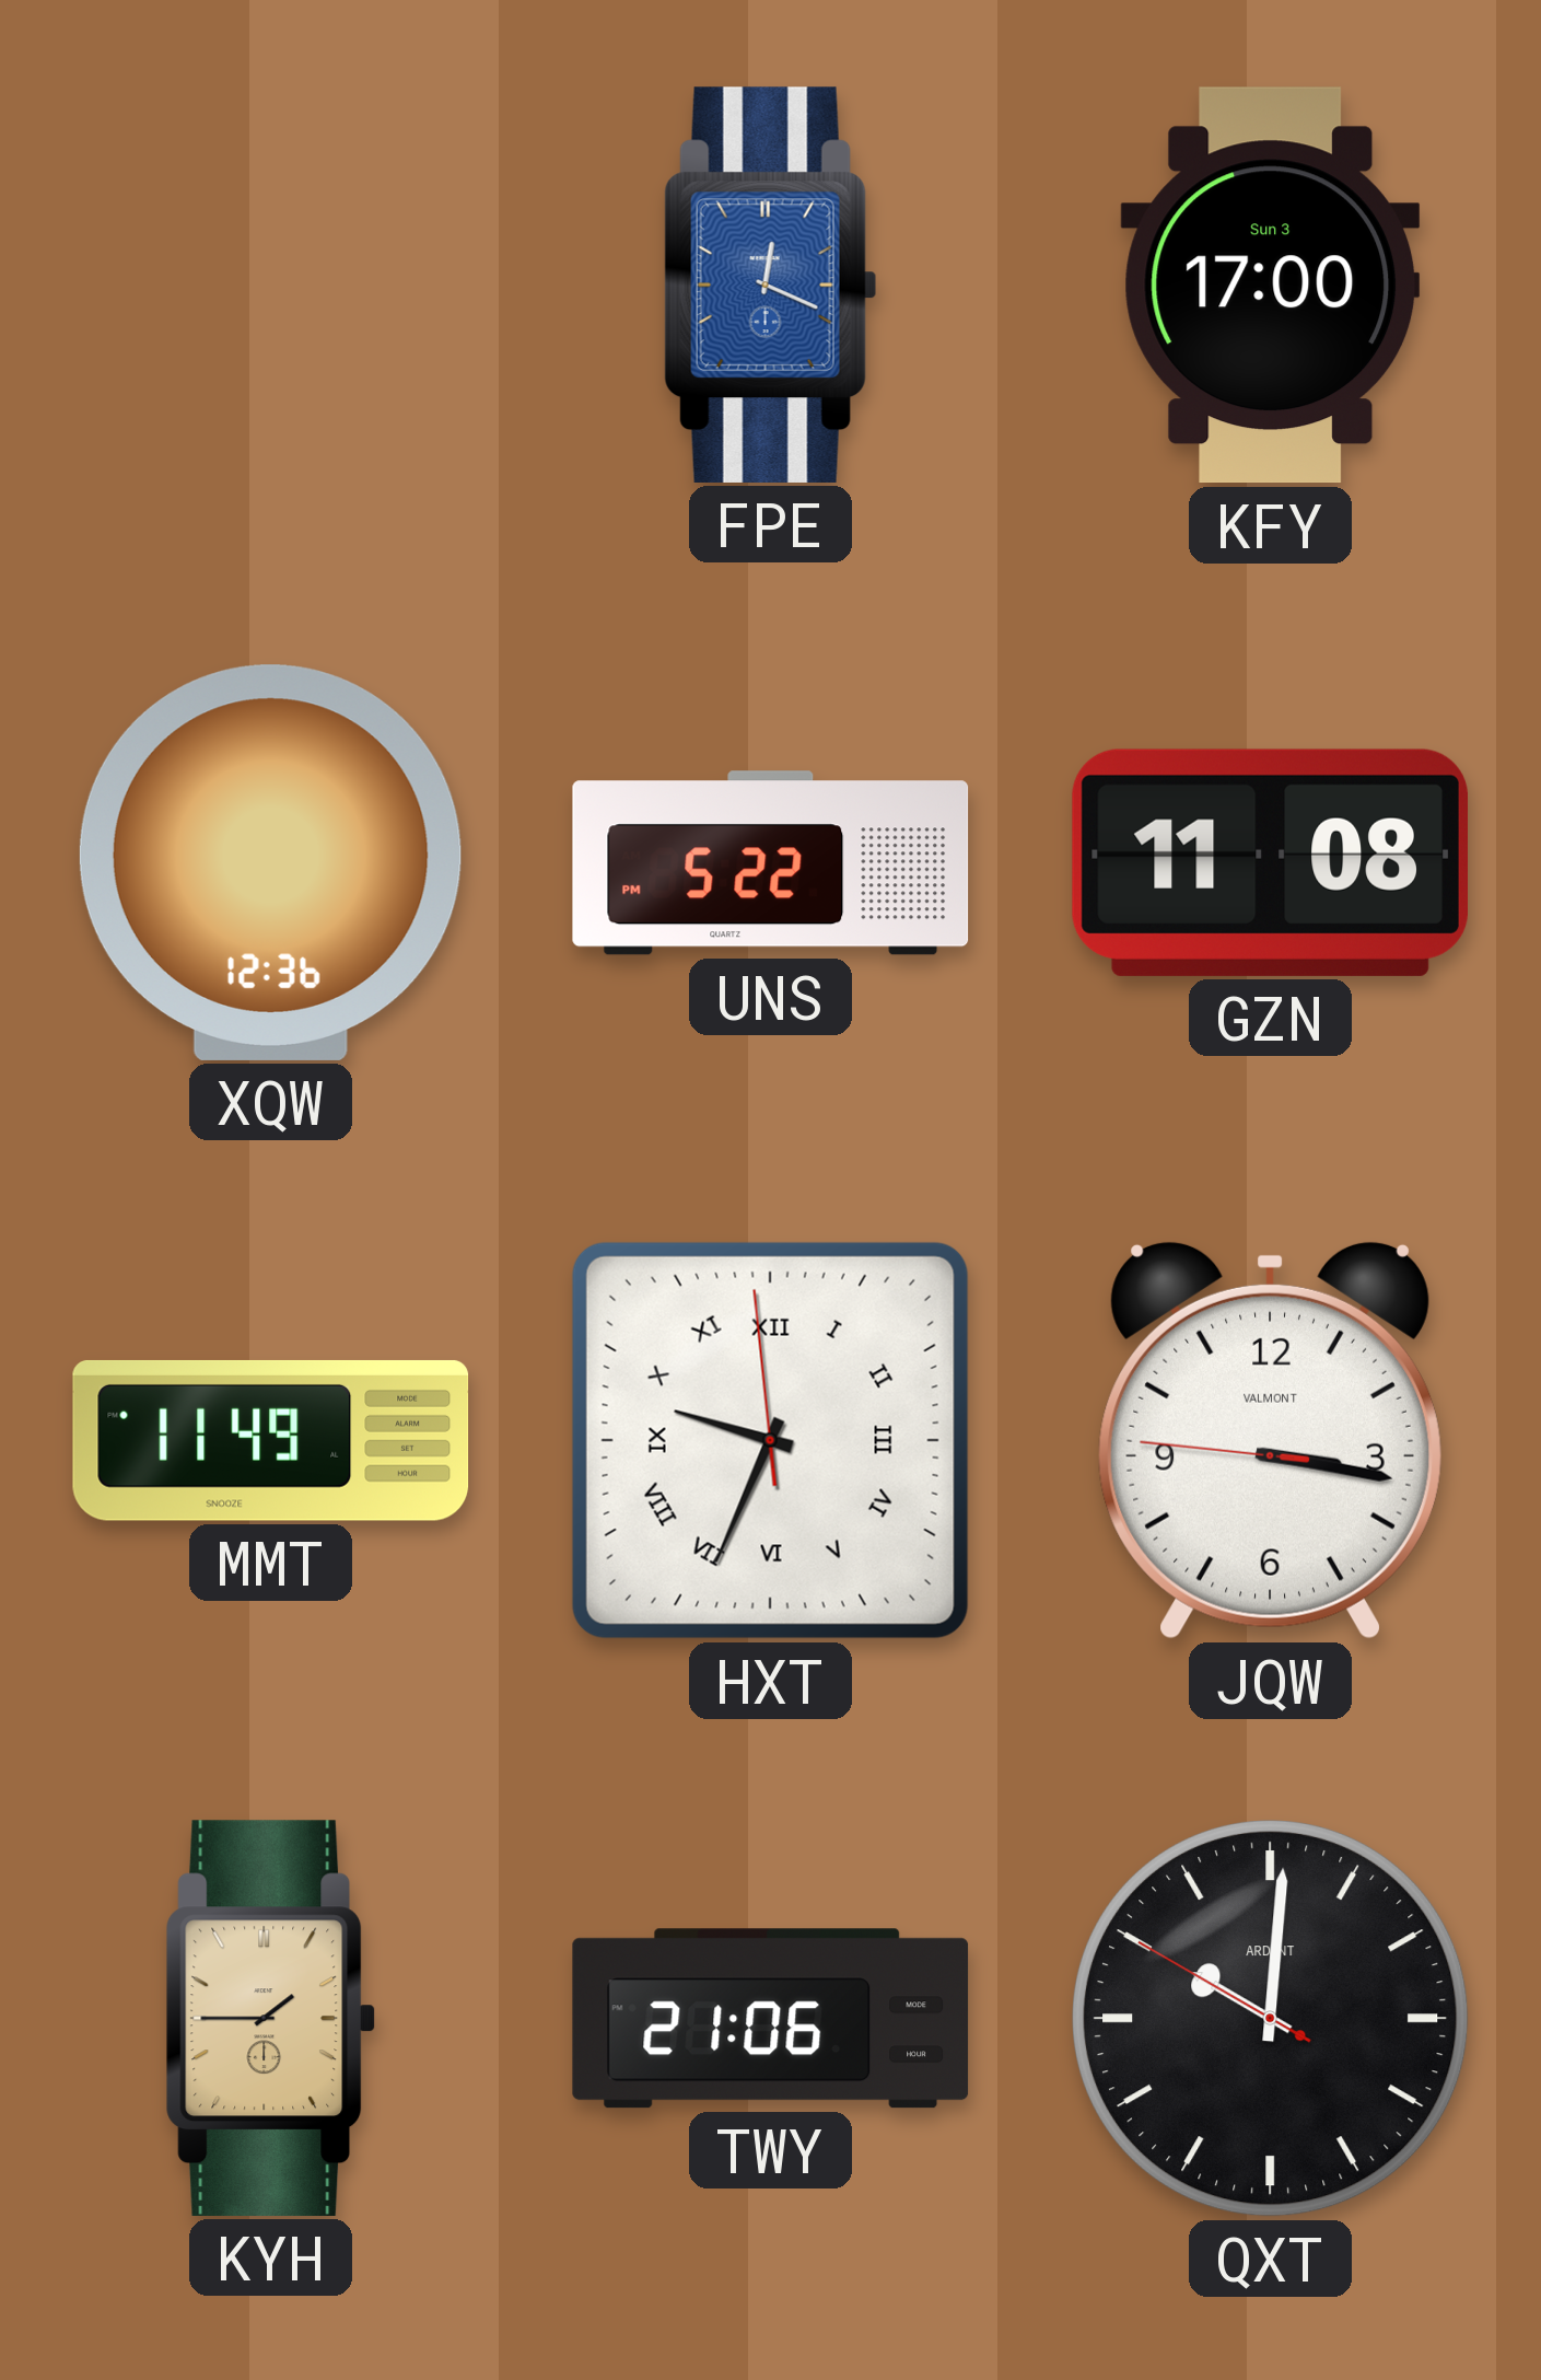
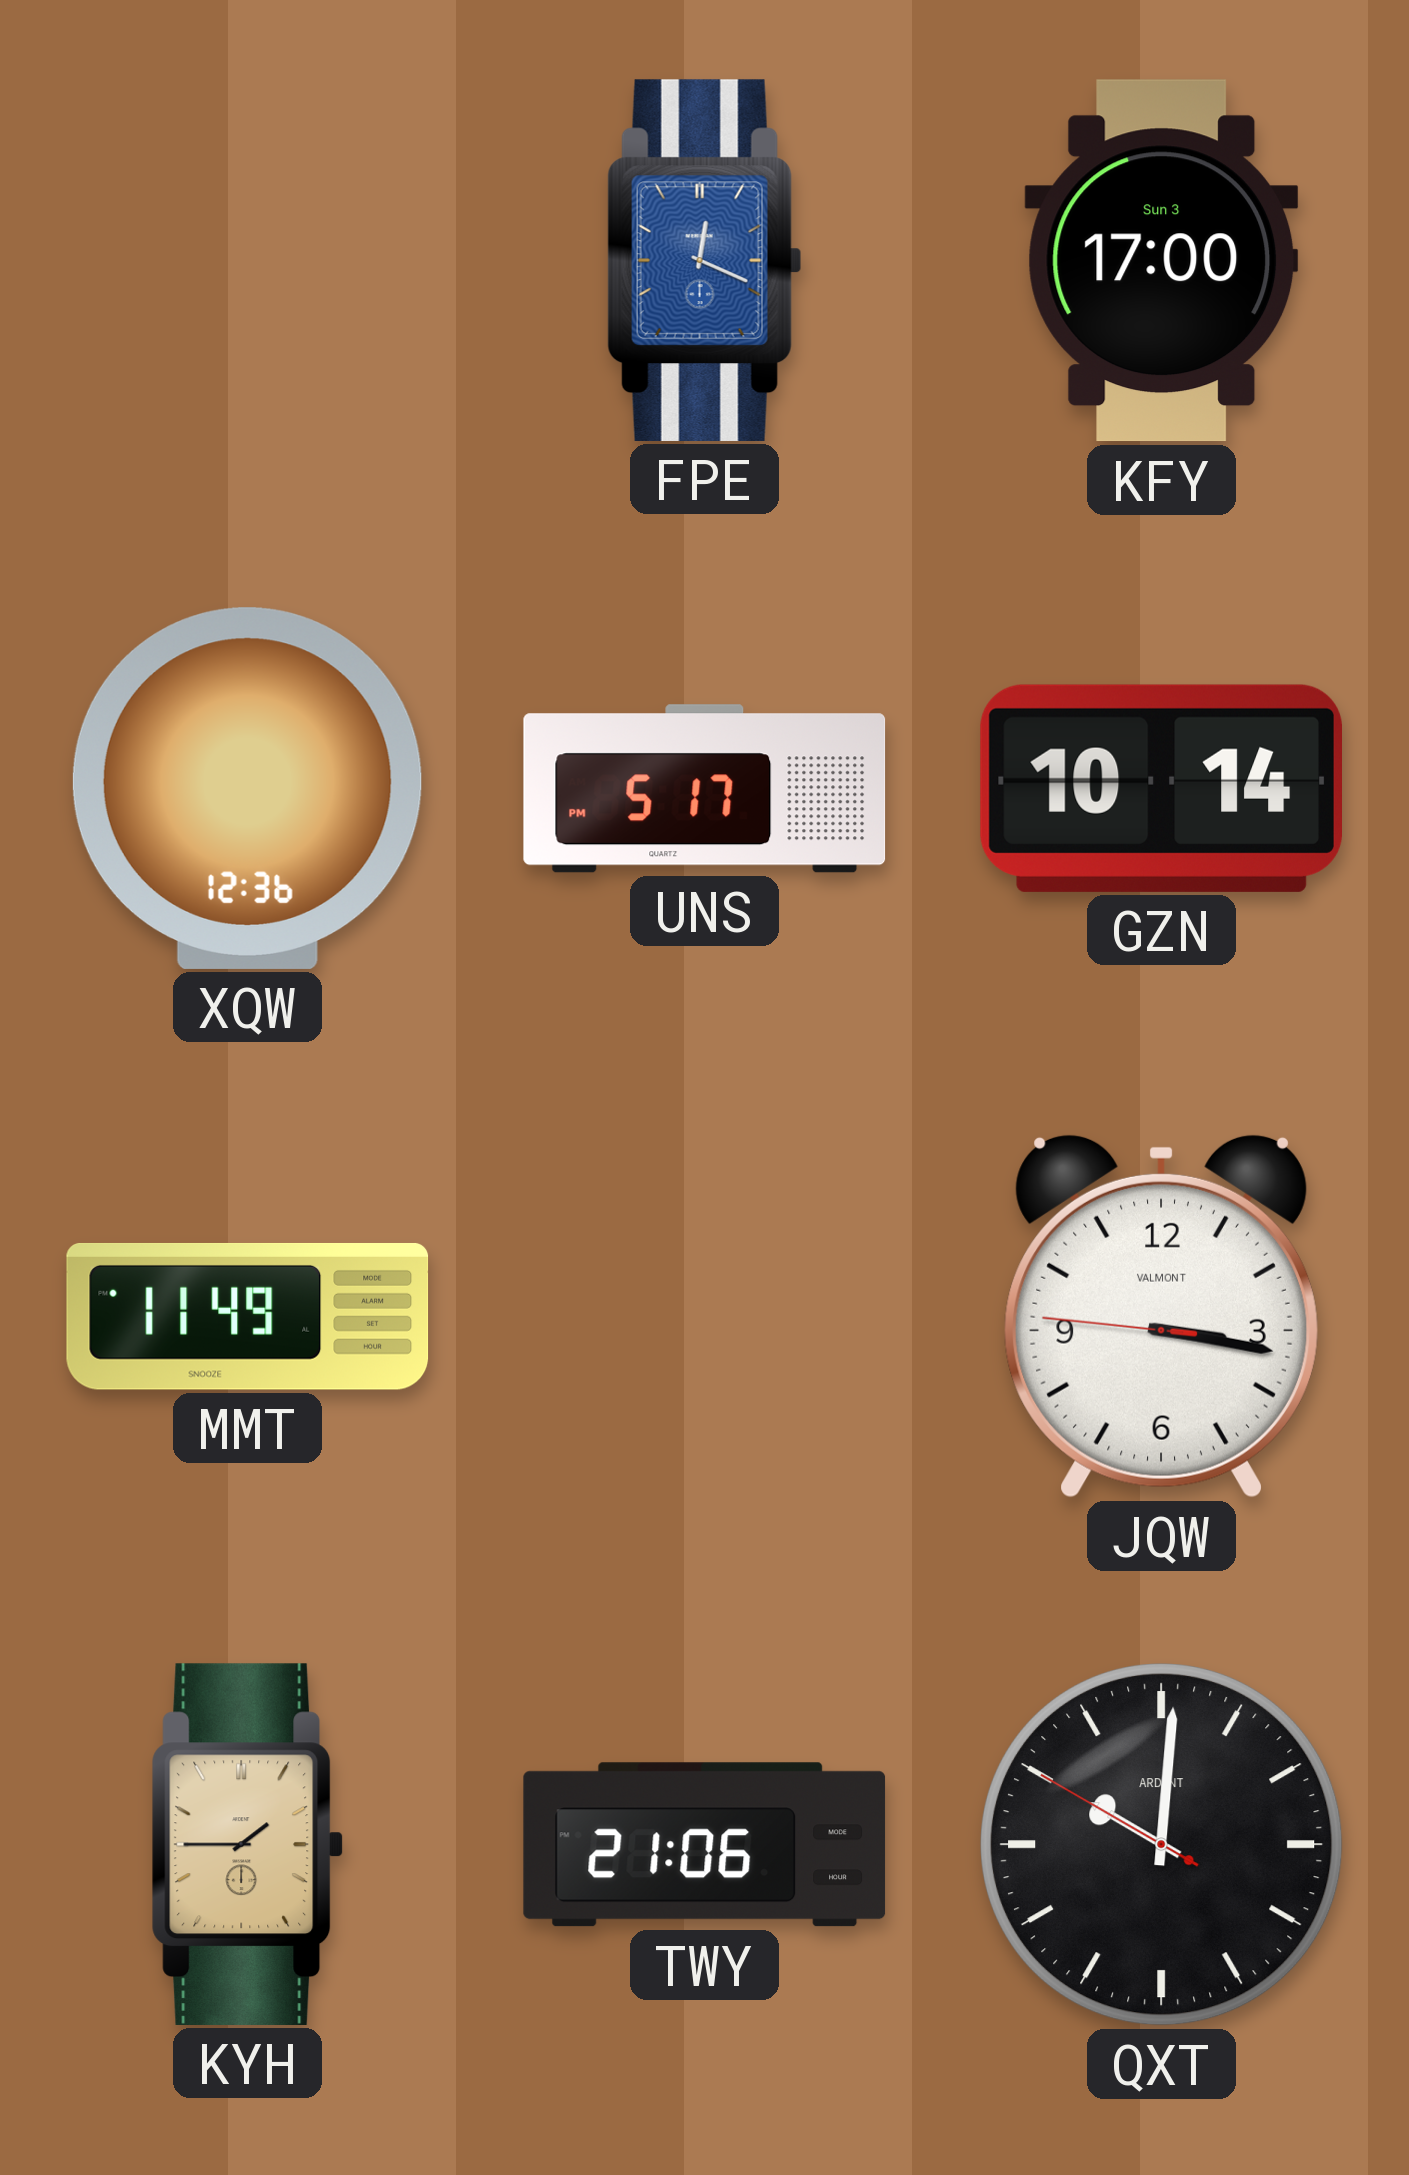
UNS: 5:22 -> 5:17
GZN: 11:08 -> 10:14
HXT: 9:33 -> none
